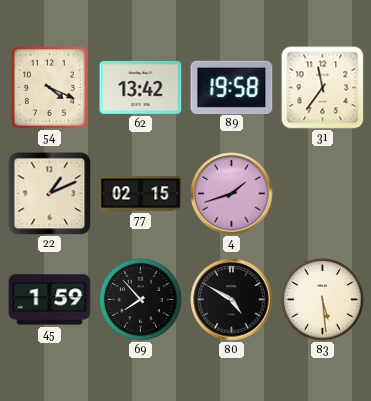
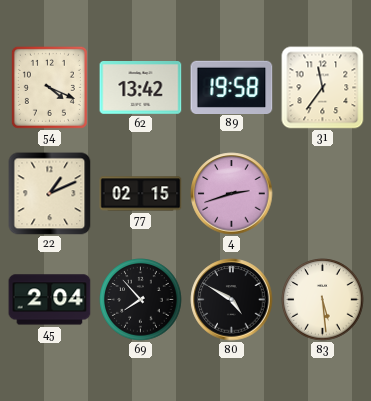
4: 1:42 -> 2:42
45: 1:59 -> 2:04
